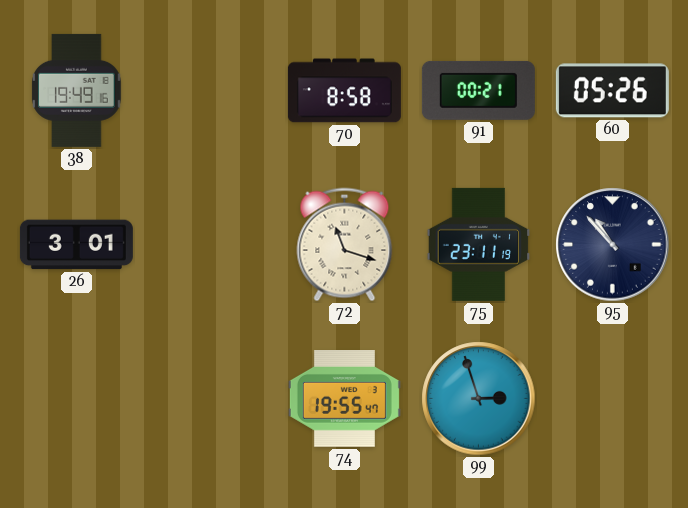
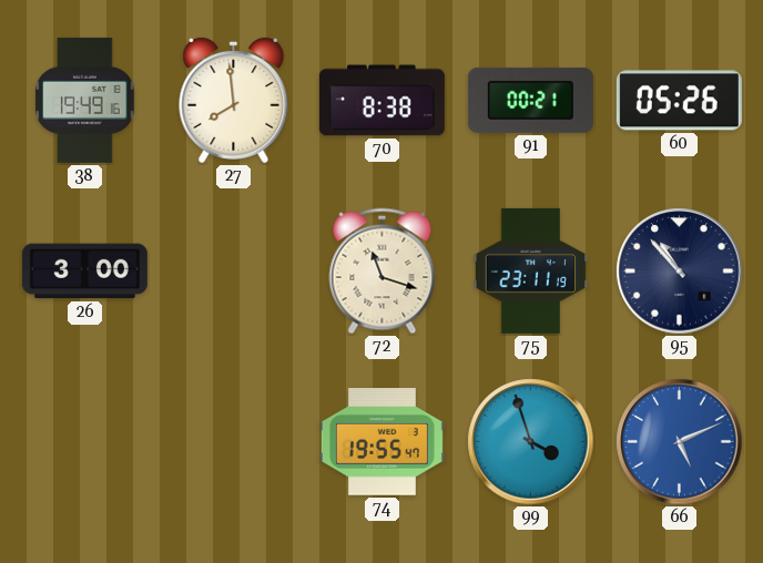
27: none -> 7:59
70: 8:58 -> 8:38
26: 3:01 -> 3:00
99: 2:57 -> 3:57
66: none -> 5:11
